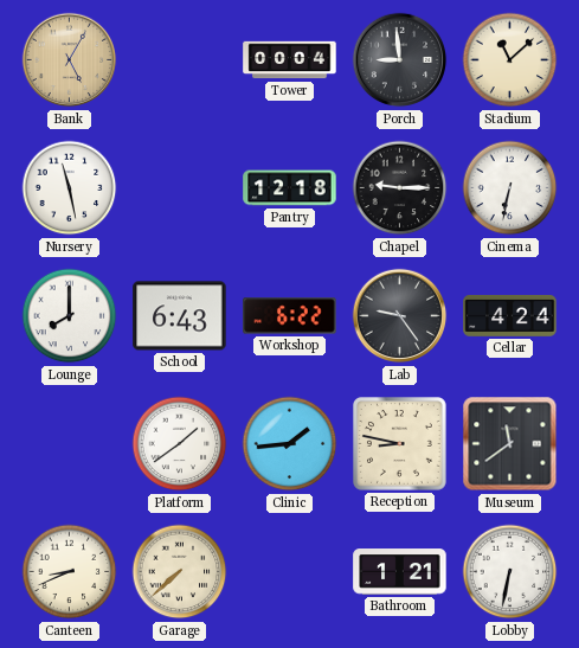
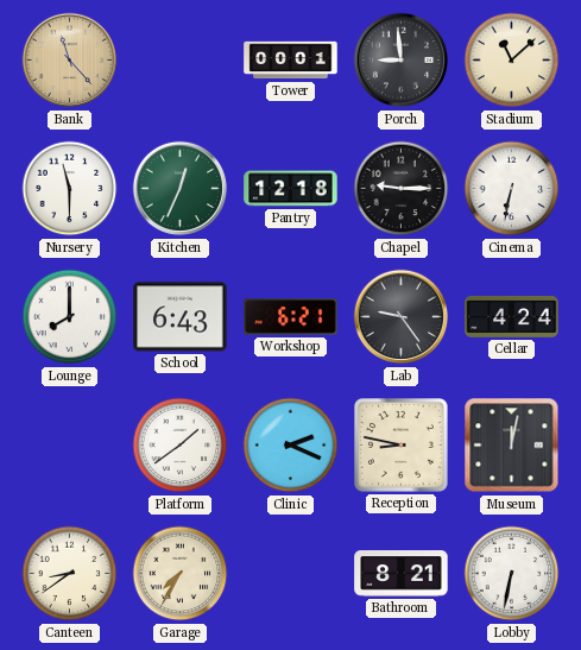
Bank: 5:05 -> 11:23
Tower: 00:04 -> 00:01
Nursery: 11:28 -> 11:30
Kitchen: none -> 12:34
Workshop: 6:22 -> 6:21
Clinic: 1:44 -> 2:19
Museum: 11:39 -> 12:02
Canteen: 8:41 -> 8:39
Garage: 7:38 -> 7:35
Bathroom: 1:21 -> 8:21
